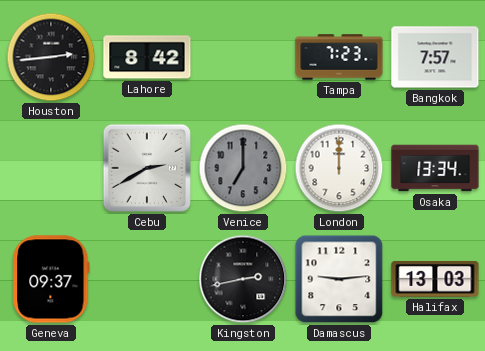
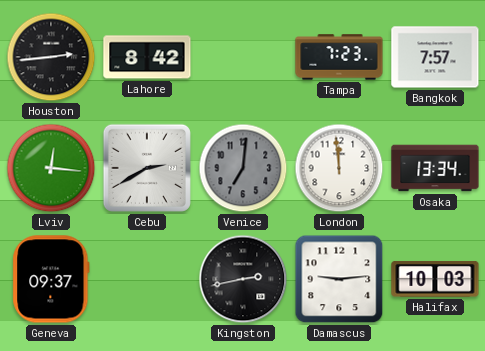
Lviv: none -> 12:16
Venice: 7:00 -> 7:01
London: 12:00 -> 11:59
Halifax: 13:03 -> 10:03
